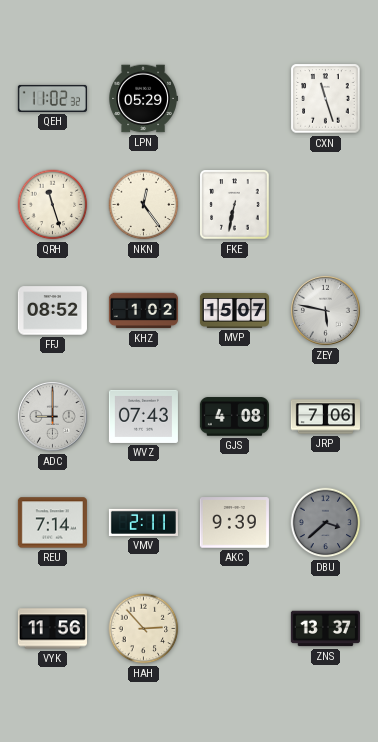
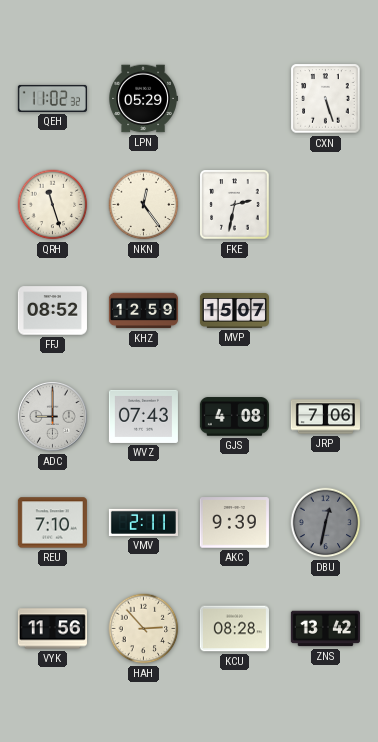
CXN: 11:27 -> 5:27
FKE: 6:32 -> 2:32
KHZ: 1:02 -> 12:59
ZEY: 5:47 -> none
REU: 7:14 -> 7:10
DBU: 3:38 -> 12:32
KCU: none -> 08:28
ZNS: 13:37 -> 13:42
